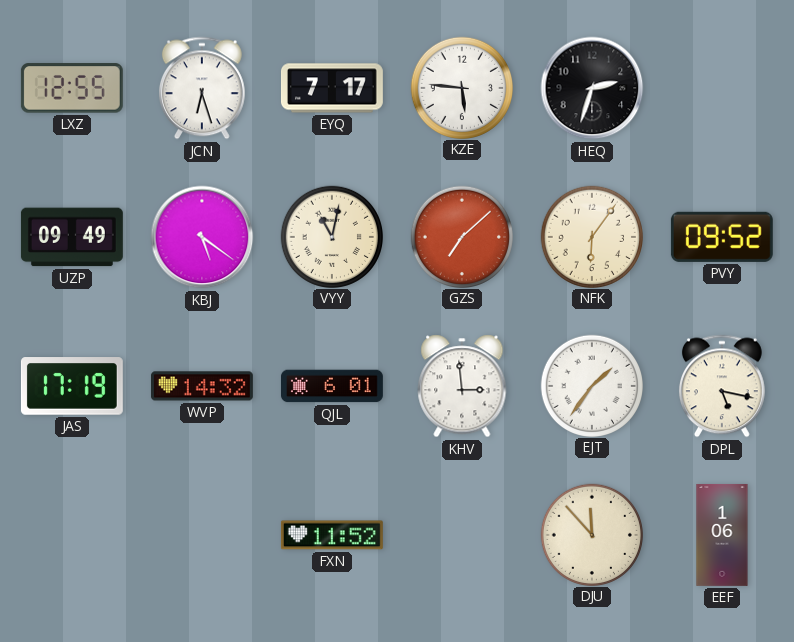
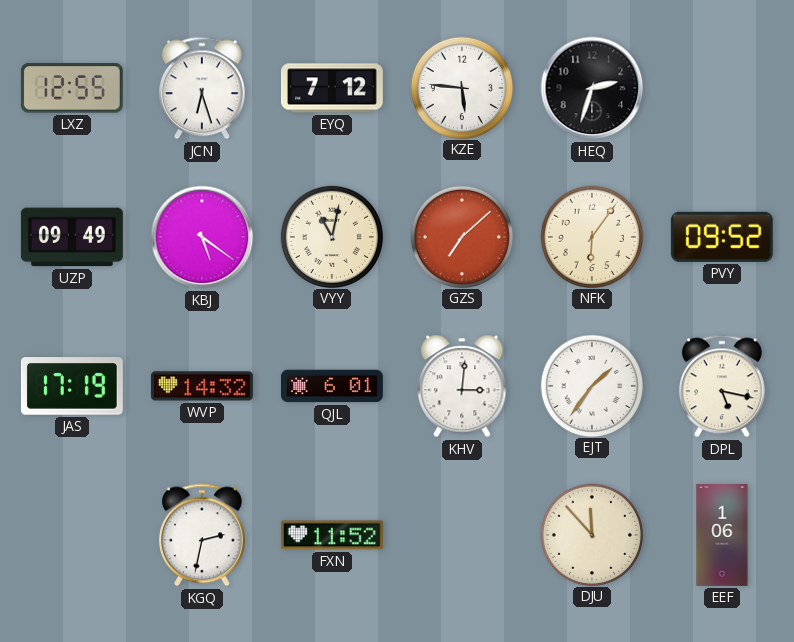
EYQ: 7:17 -> 7:12
KHV: 2:59 -> 3:01
KGQ: none -> 2:32
